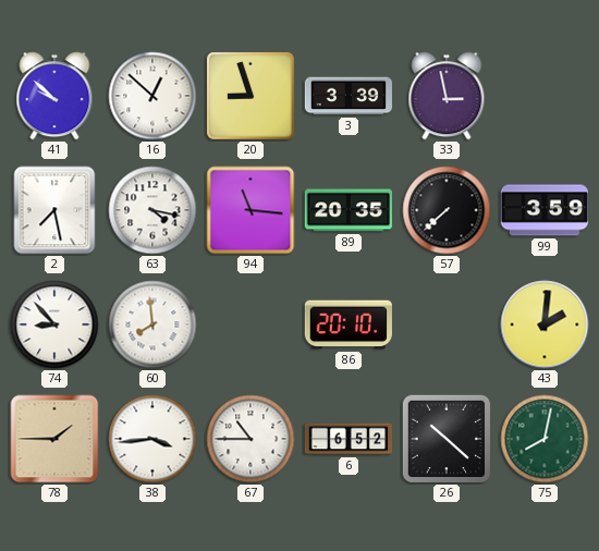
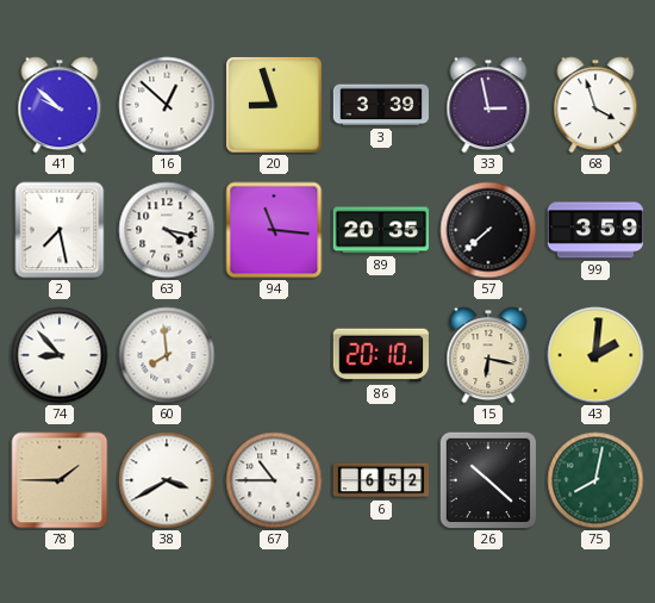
68: none -> 3:57
15: none -> 6:17
38: 3:44 -> 3:40
